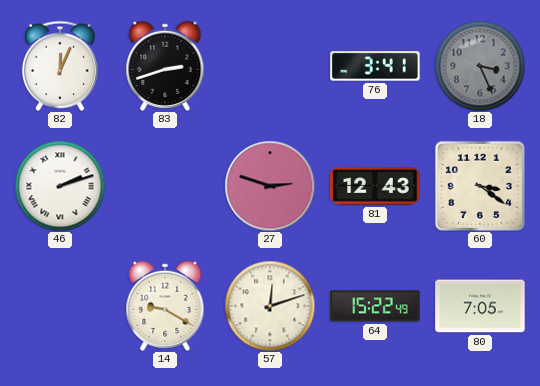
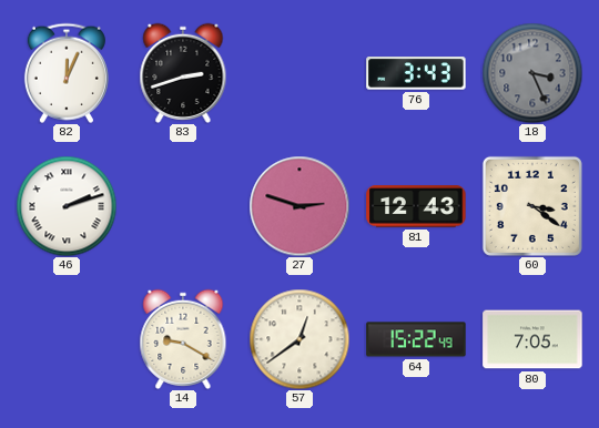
76: 3:41 -> 3:43
57: 12:12 -> 12:39
